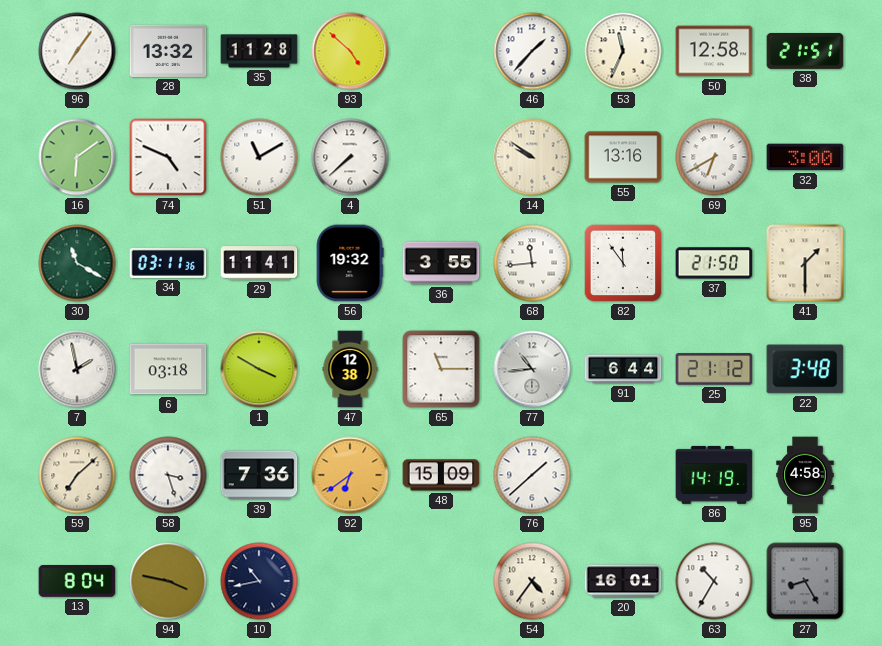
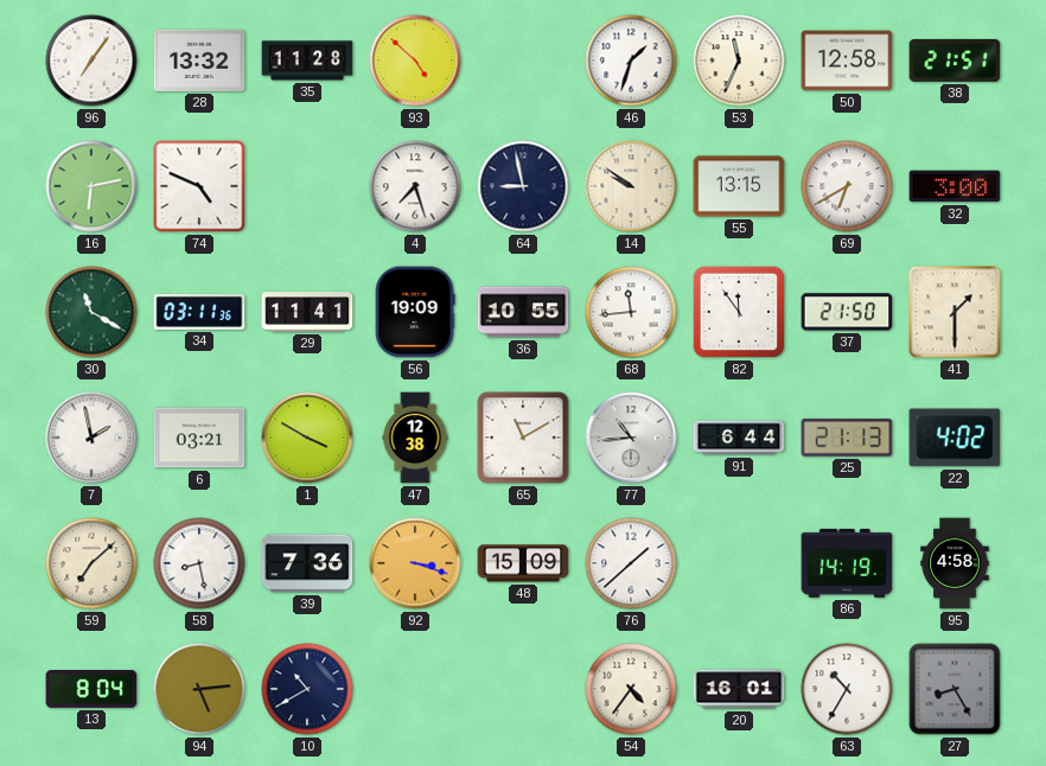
46: 1:37 -> 1:33
16: 6:09 -> 6:13
51: 11:10 -> none
4: 7:38 -> 7:27
64: none -> 8:58
55: 13:16 -> 13:15
56: 19:32 -> 19:09
36: 3:55 -> 10:55
6: 03:18 -> 03:21
65: 11:15 -> 11:10
25: 21:12 -> 21:13
22: 3:48 -> 4:02
58: 3:27 -> 8:28
92: 6:39 -> 3:18
94: 3:47 -> 5:14
10: 10:43 -> 10:40
